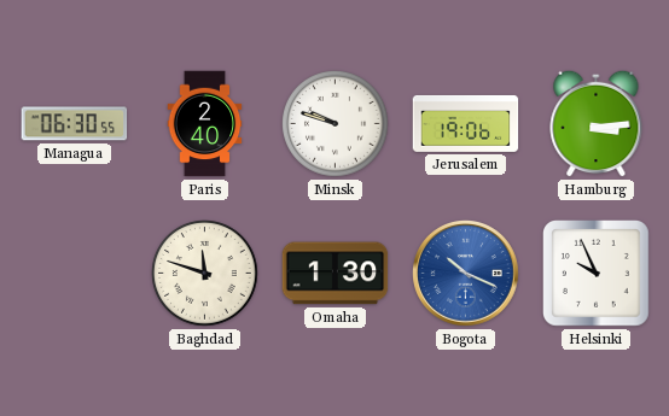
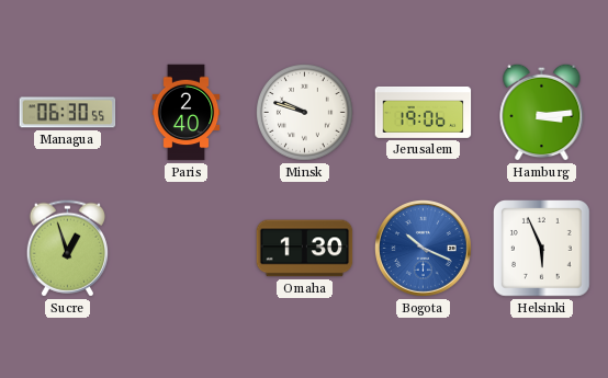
Sucre: none -> 12:57
Baghdad: 11:48 -> none
Helsinki: 9:56 -> 5:56
